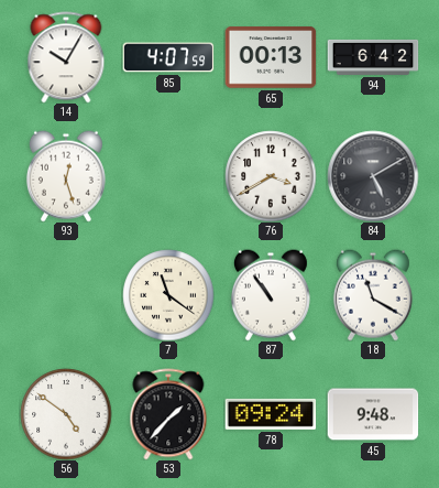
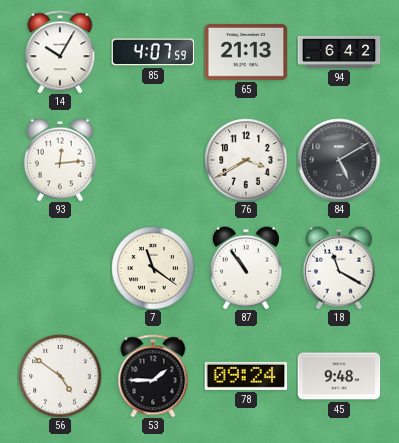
65: 00:13 -> 21:13
93: 12:27 -> 12:14
53: 1:37 -> 1:45
